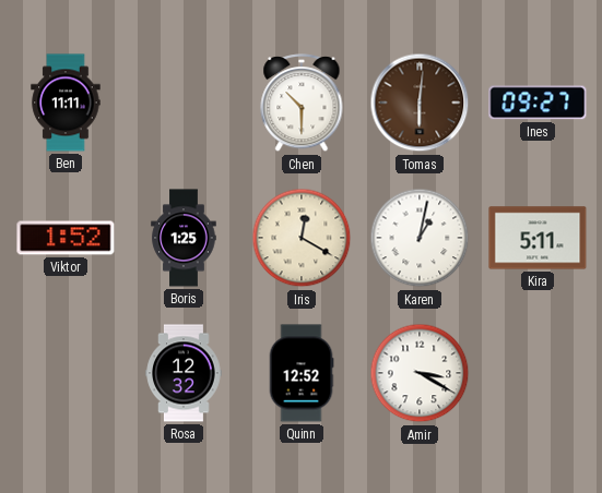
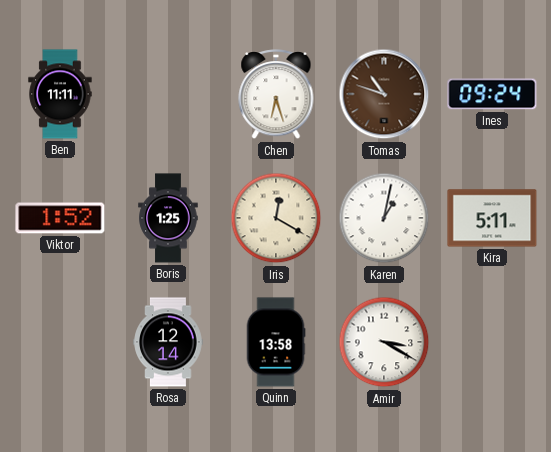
Chen: 10:30 -> 6:27
Tomas: 6:01 -> 10:48
Ines: 09:27 -> 09:24
Rosa: 12:32 -> 12:14
Quinn: 12:52 -> 13:58
